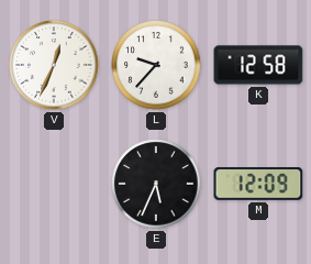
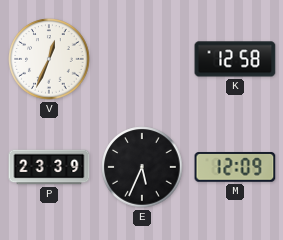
L: 9:37 -> none
P: none -> 23:39
